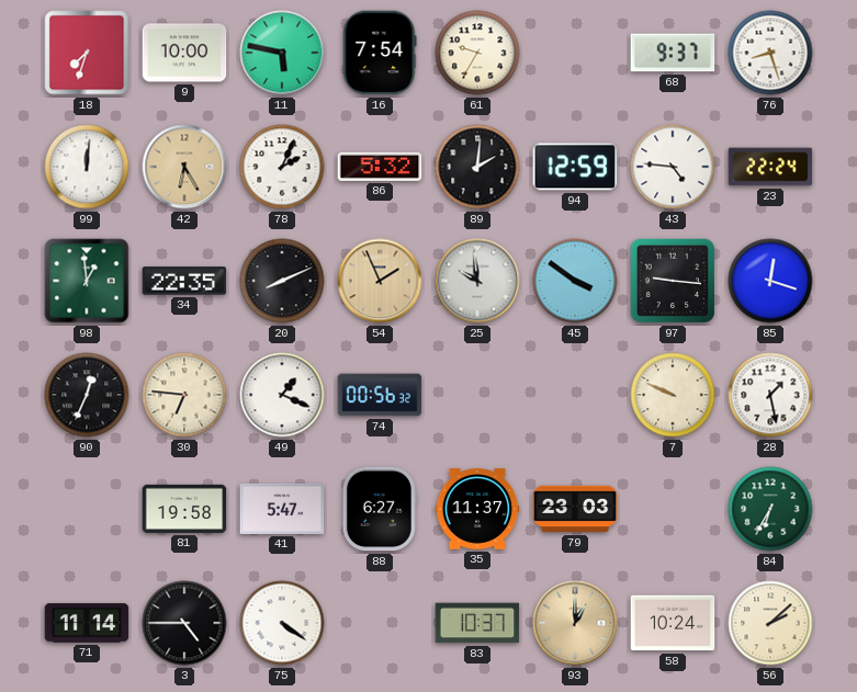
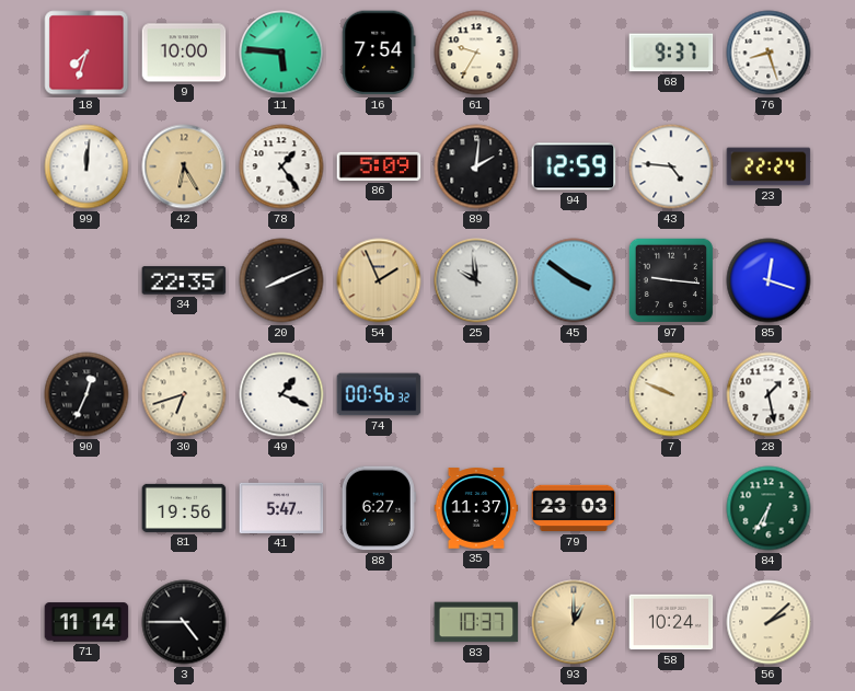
11: 5:47 -> 5:46
78: 2:04 -> 1:24
86: 5:32 -> 5:09
98: 12:59 -> none
30: 6:46 -> 6:42
81: 19:58 -> 19:56
75: 4:21 -> none
